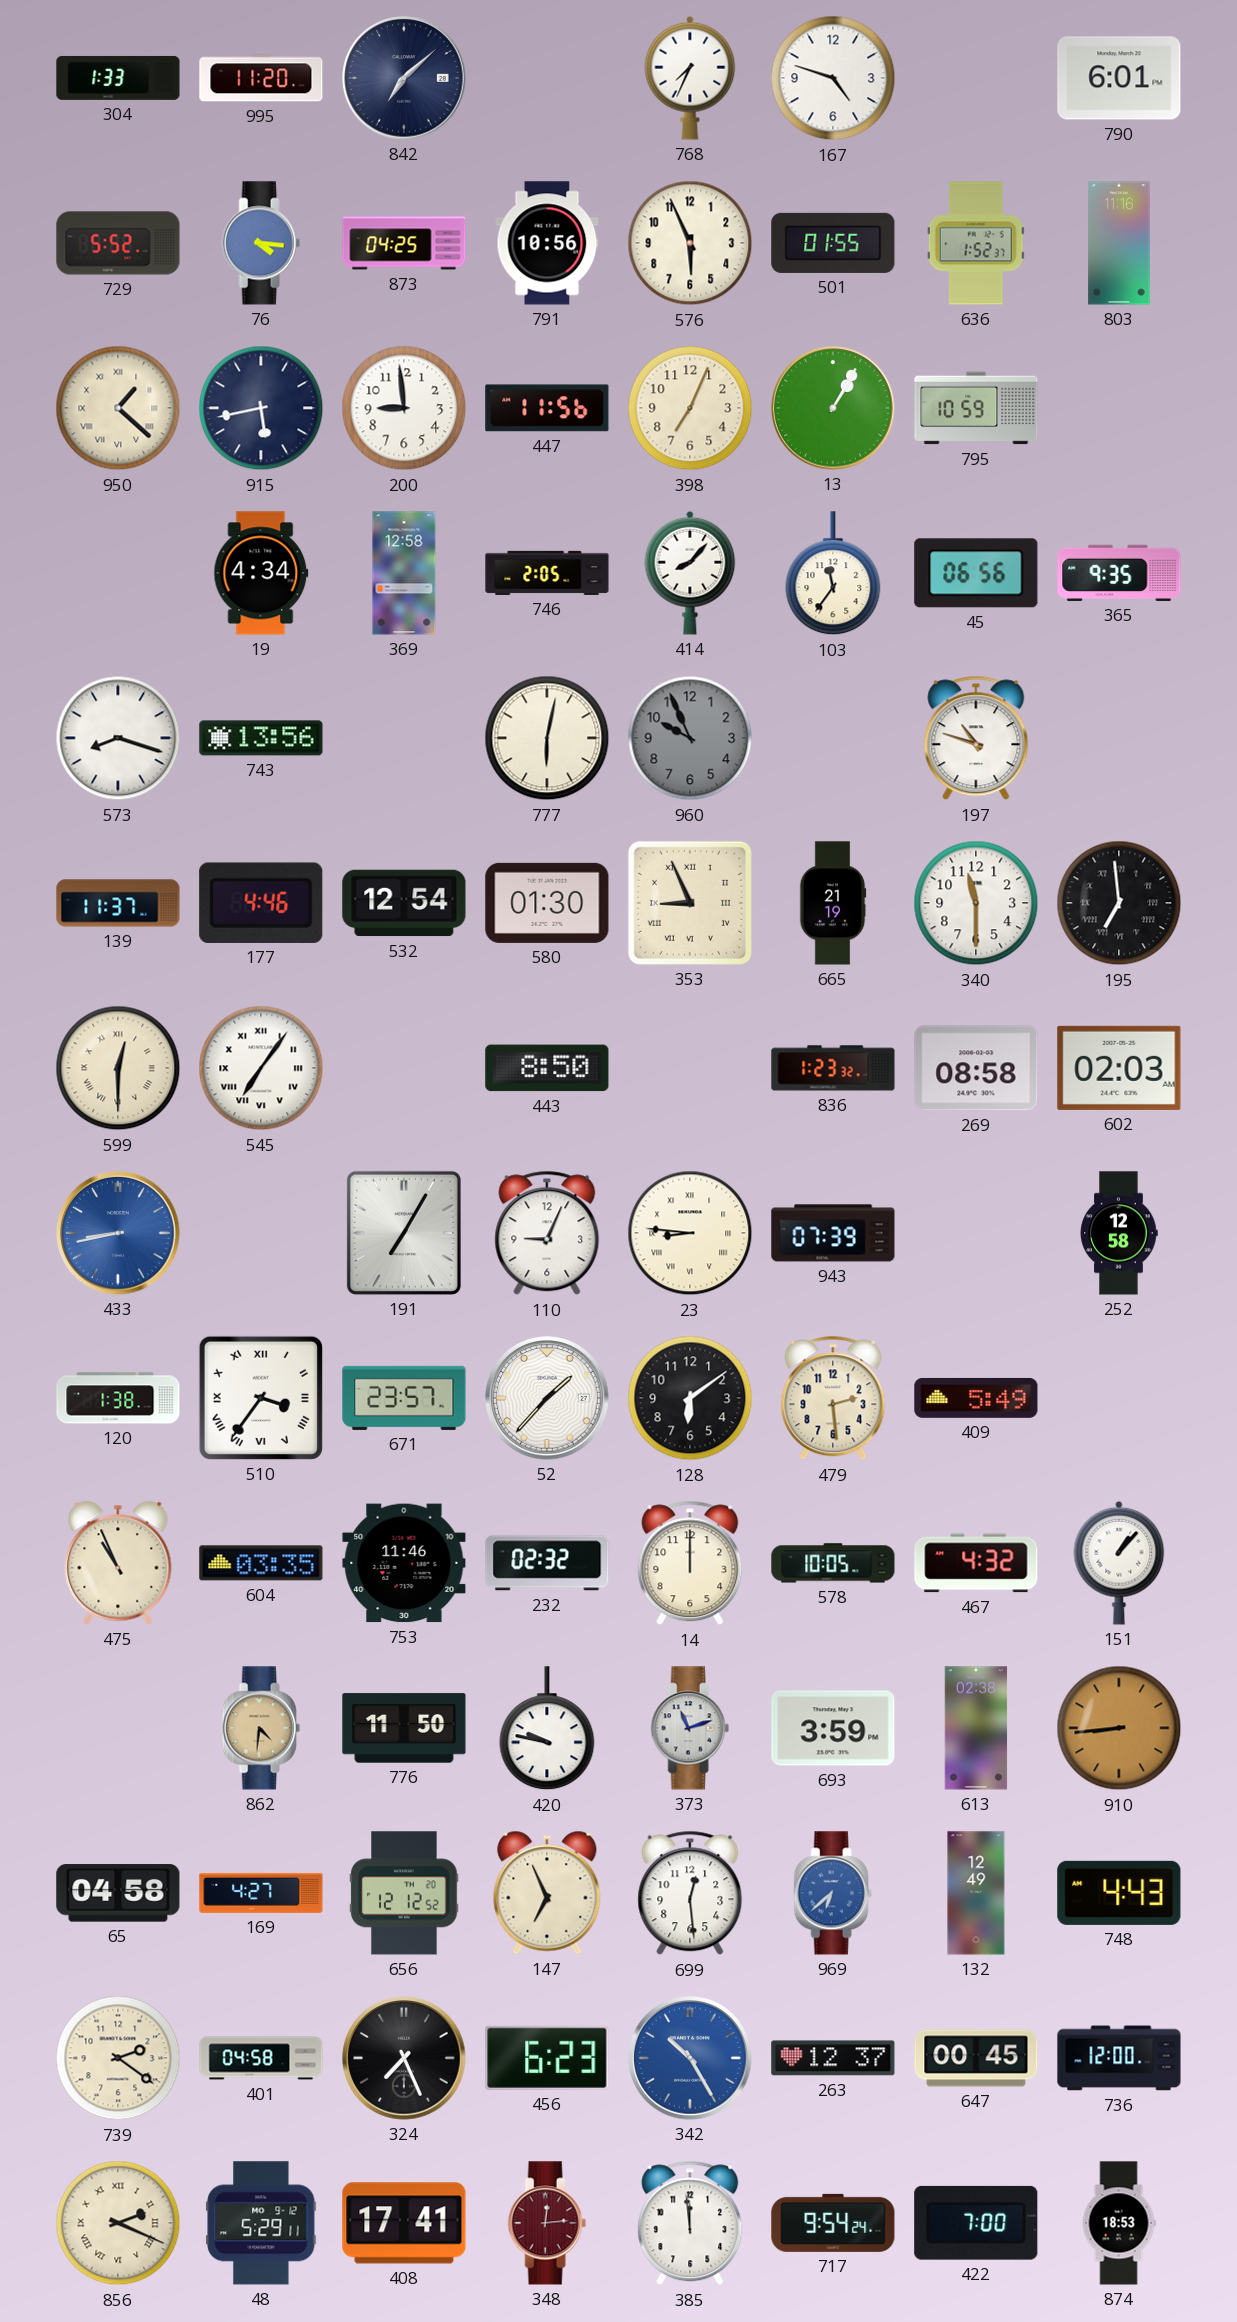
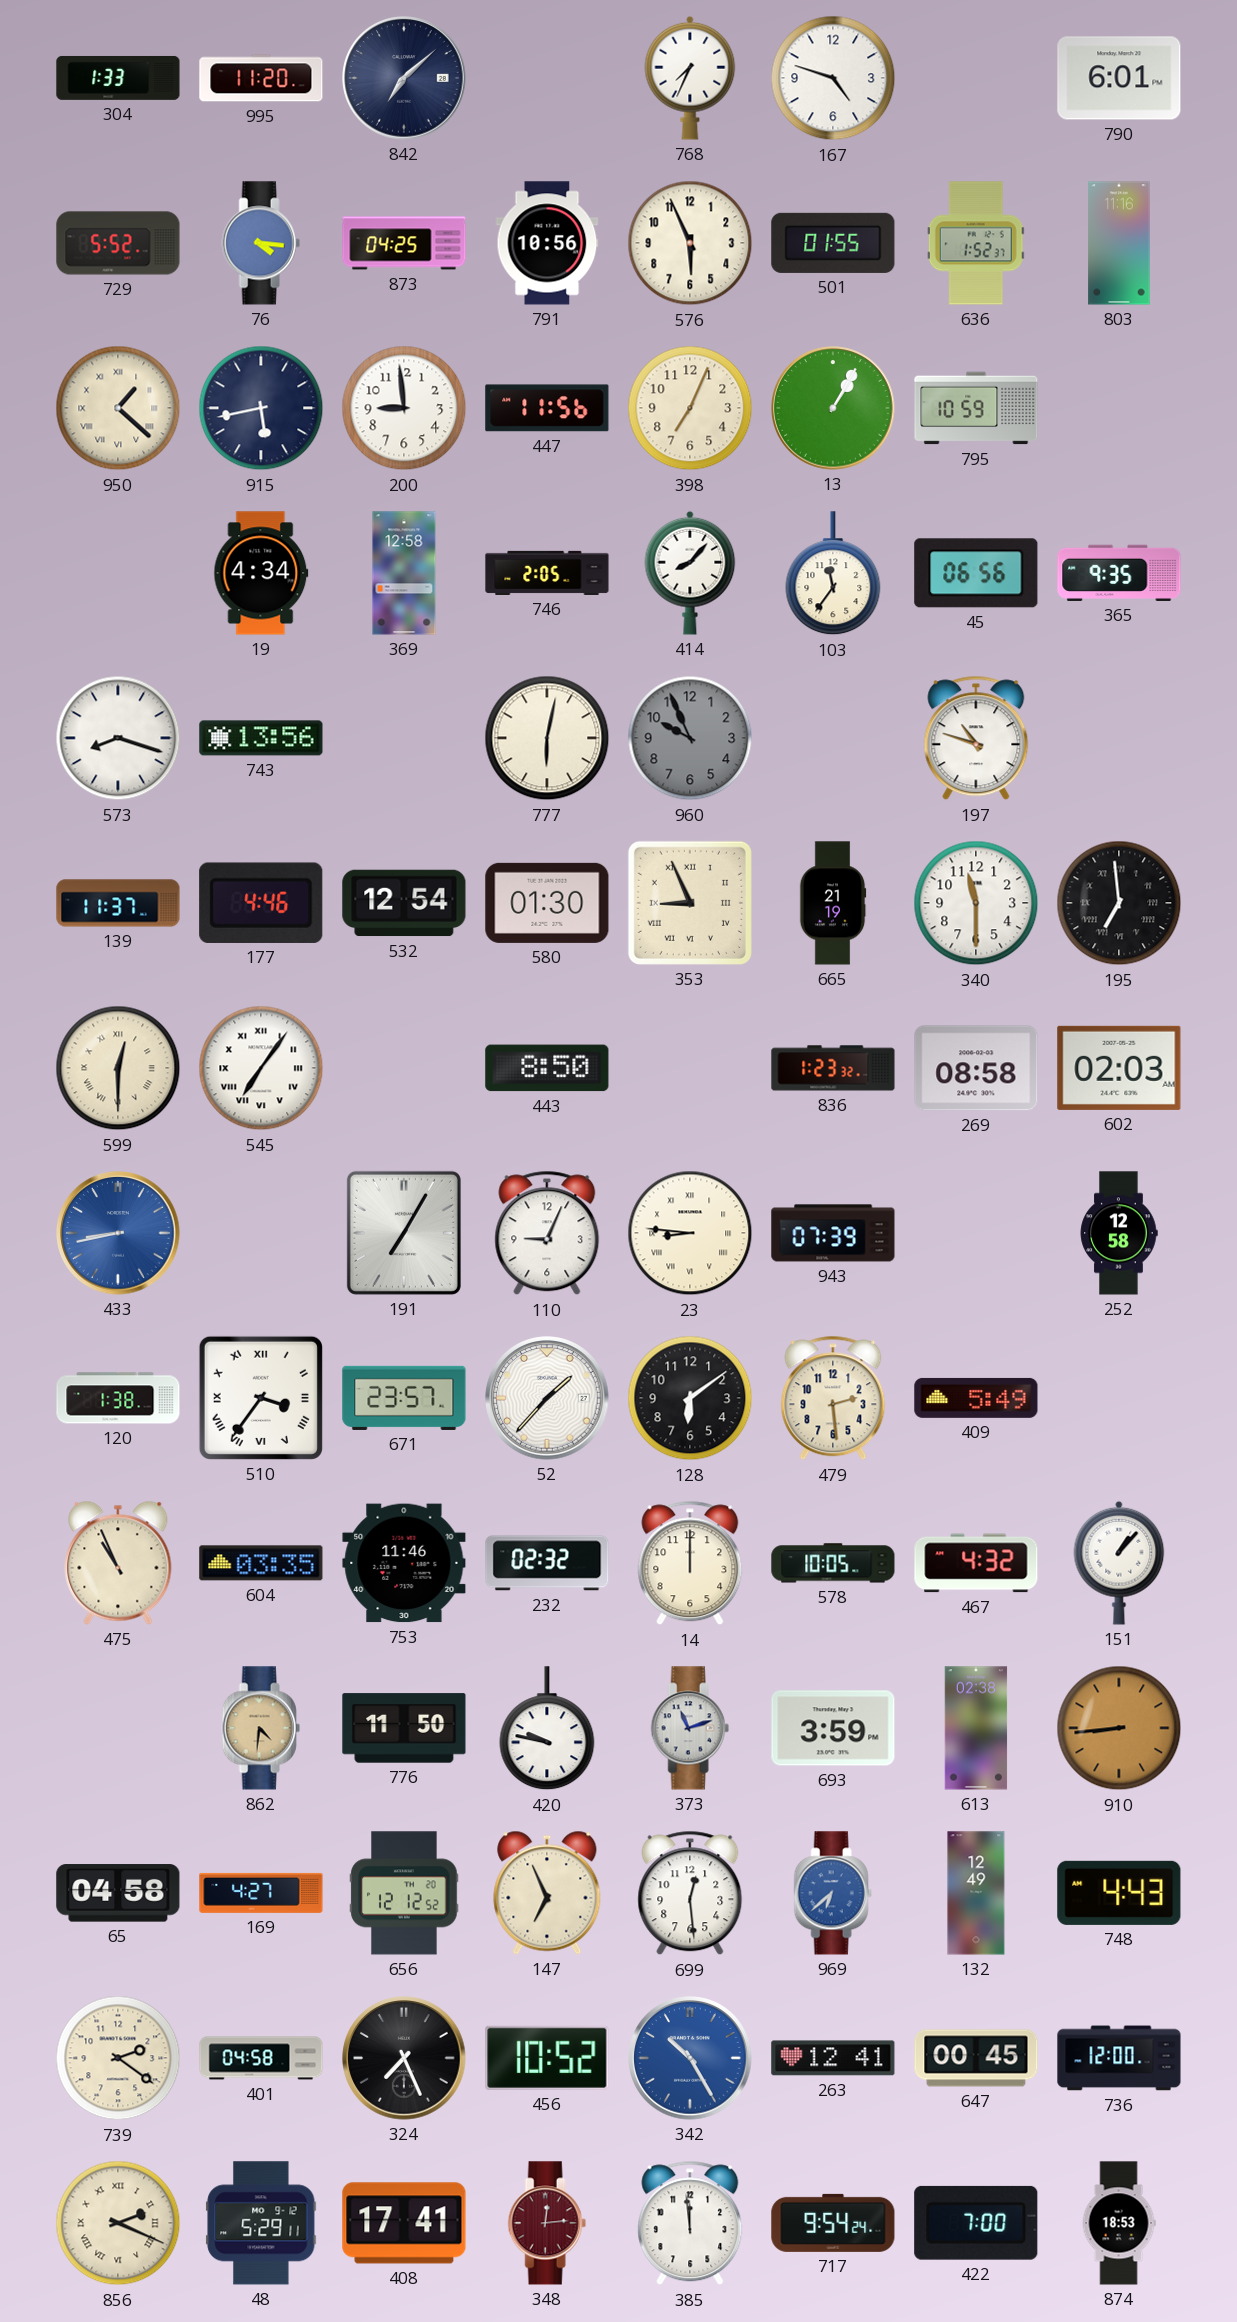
456: 6:23 -> 10:52
263: 12:37 -> 12:41
